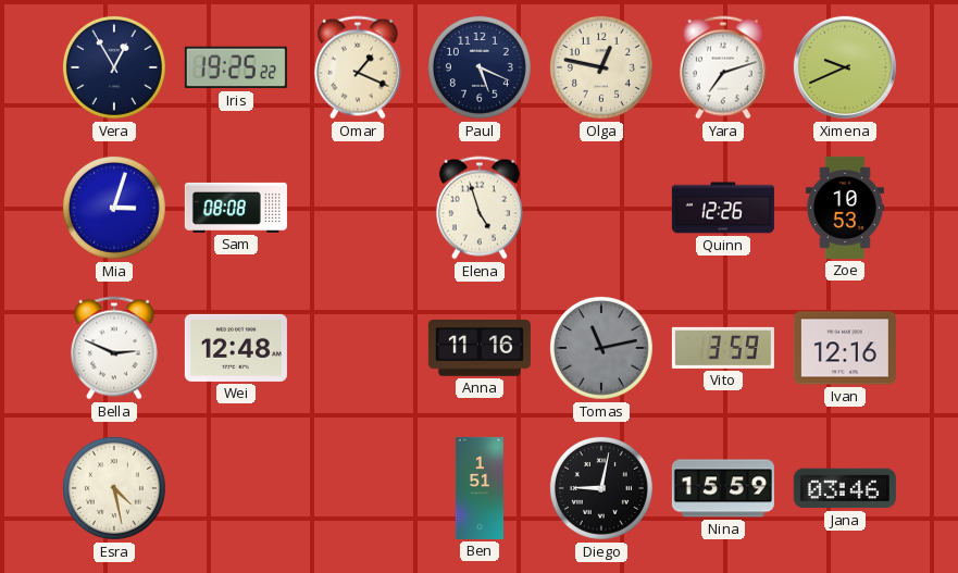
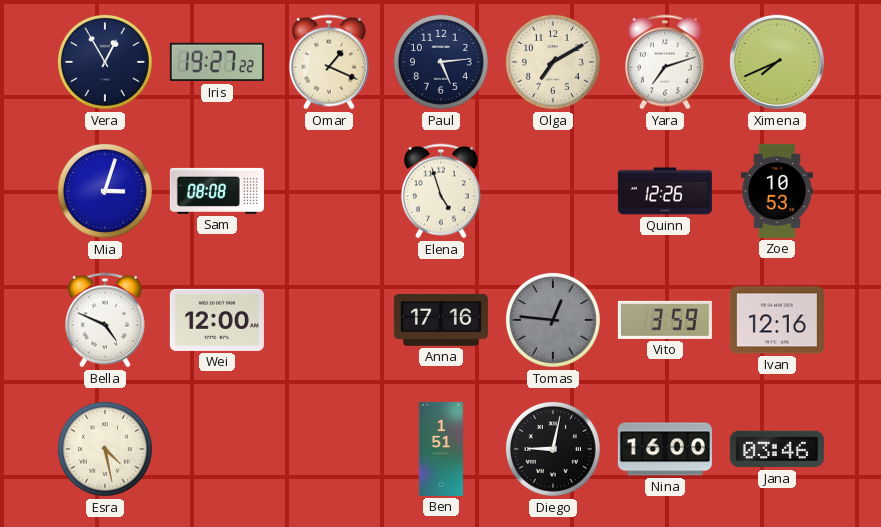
Iris: 19:25 -> 19:27
Paul: 5:19 -> 5:14
Olga: 12:47 -> 7:10
Ximena: 9:41 -> 7:41
Bella: 2:49 -> 4:49
Wei: 12:48 -> 12:00
Anna: 11:16 -> 17:16
Tomas: 11:13 -> 12:46
Nina: 15:59 -> 16:00
